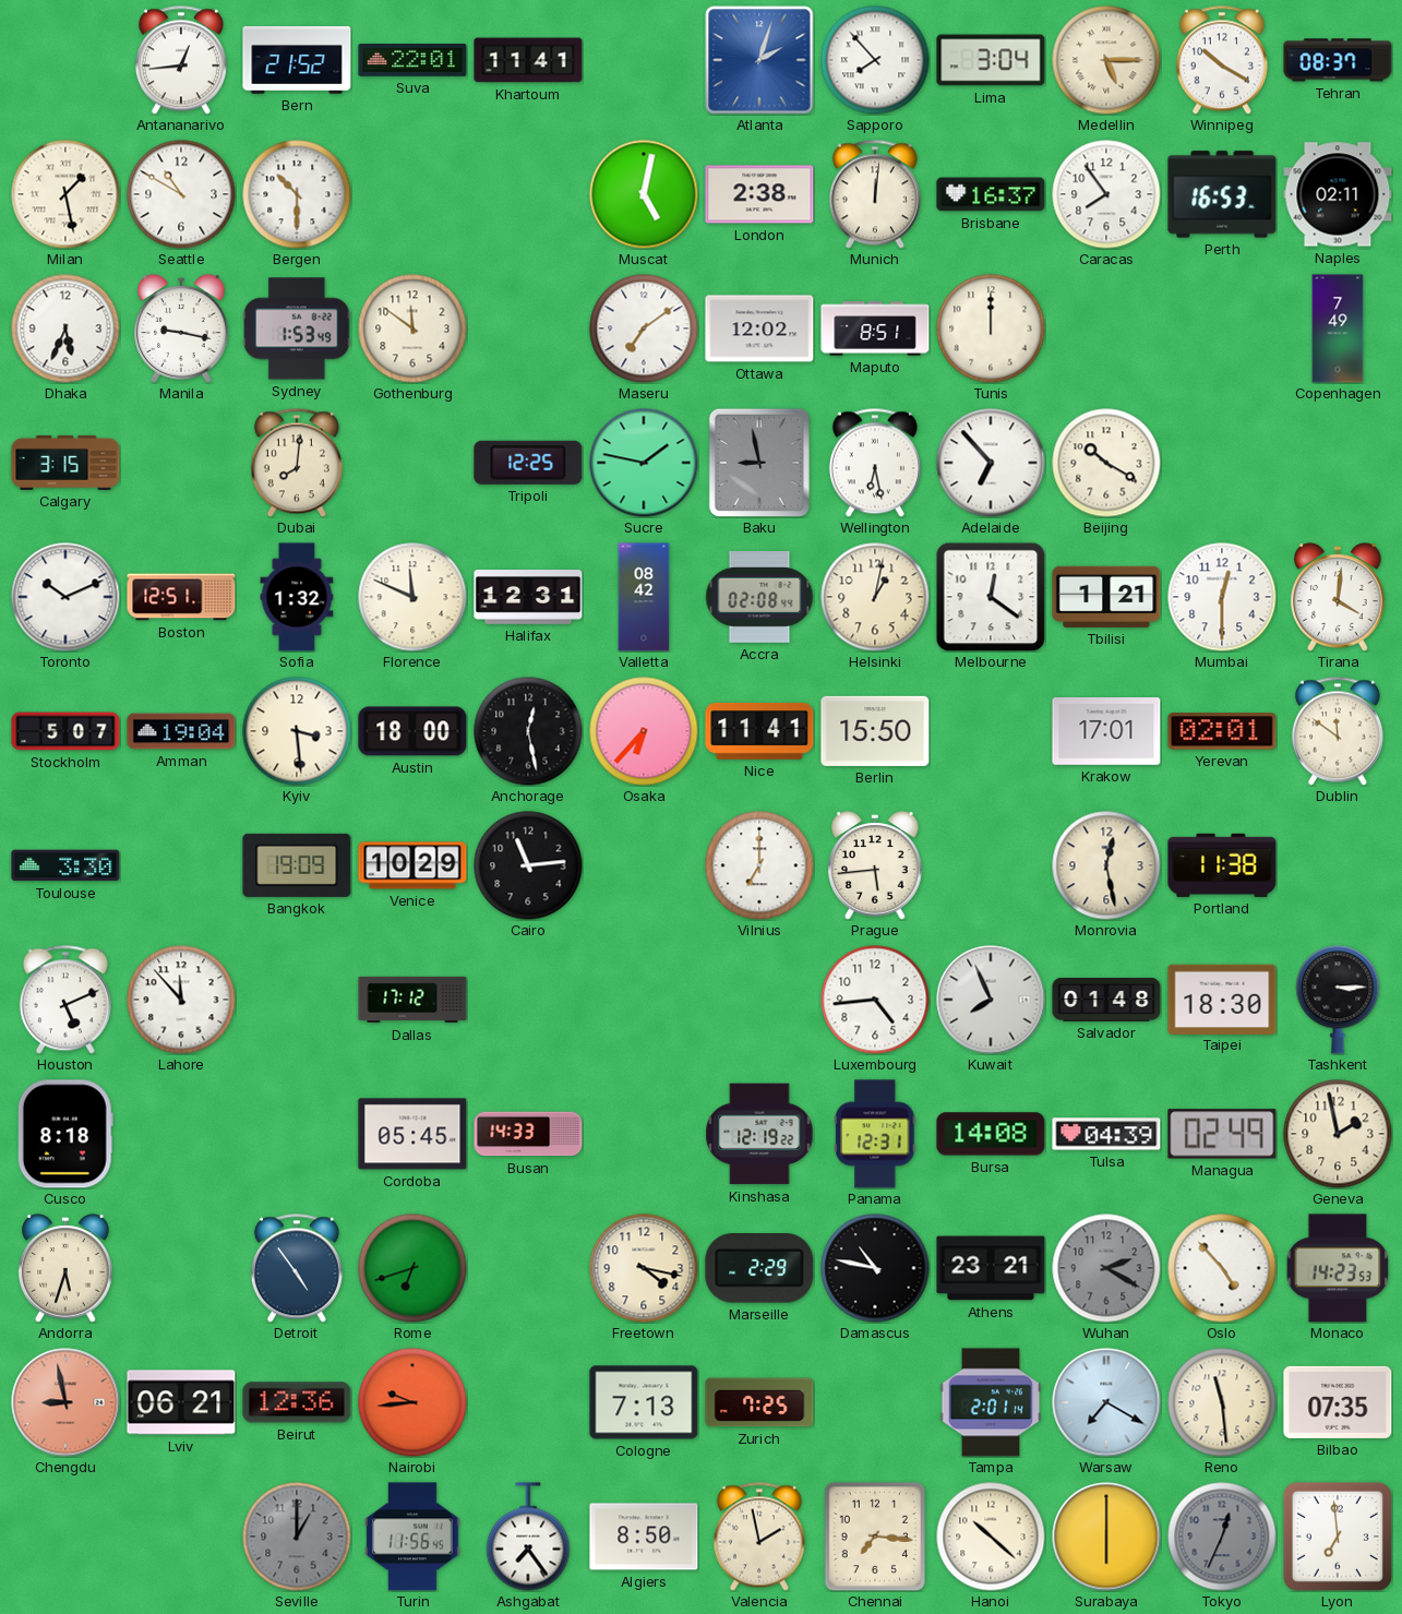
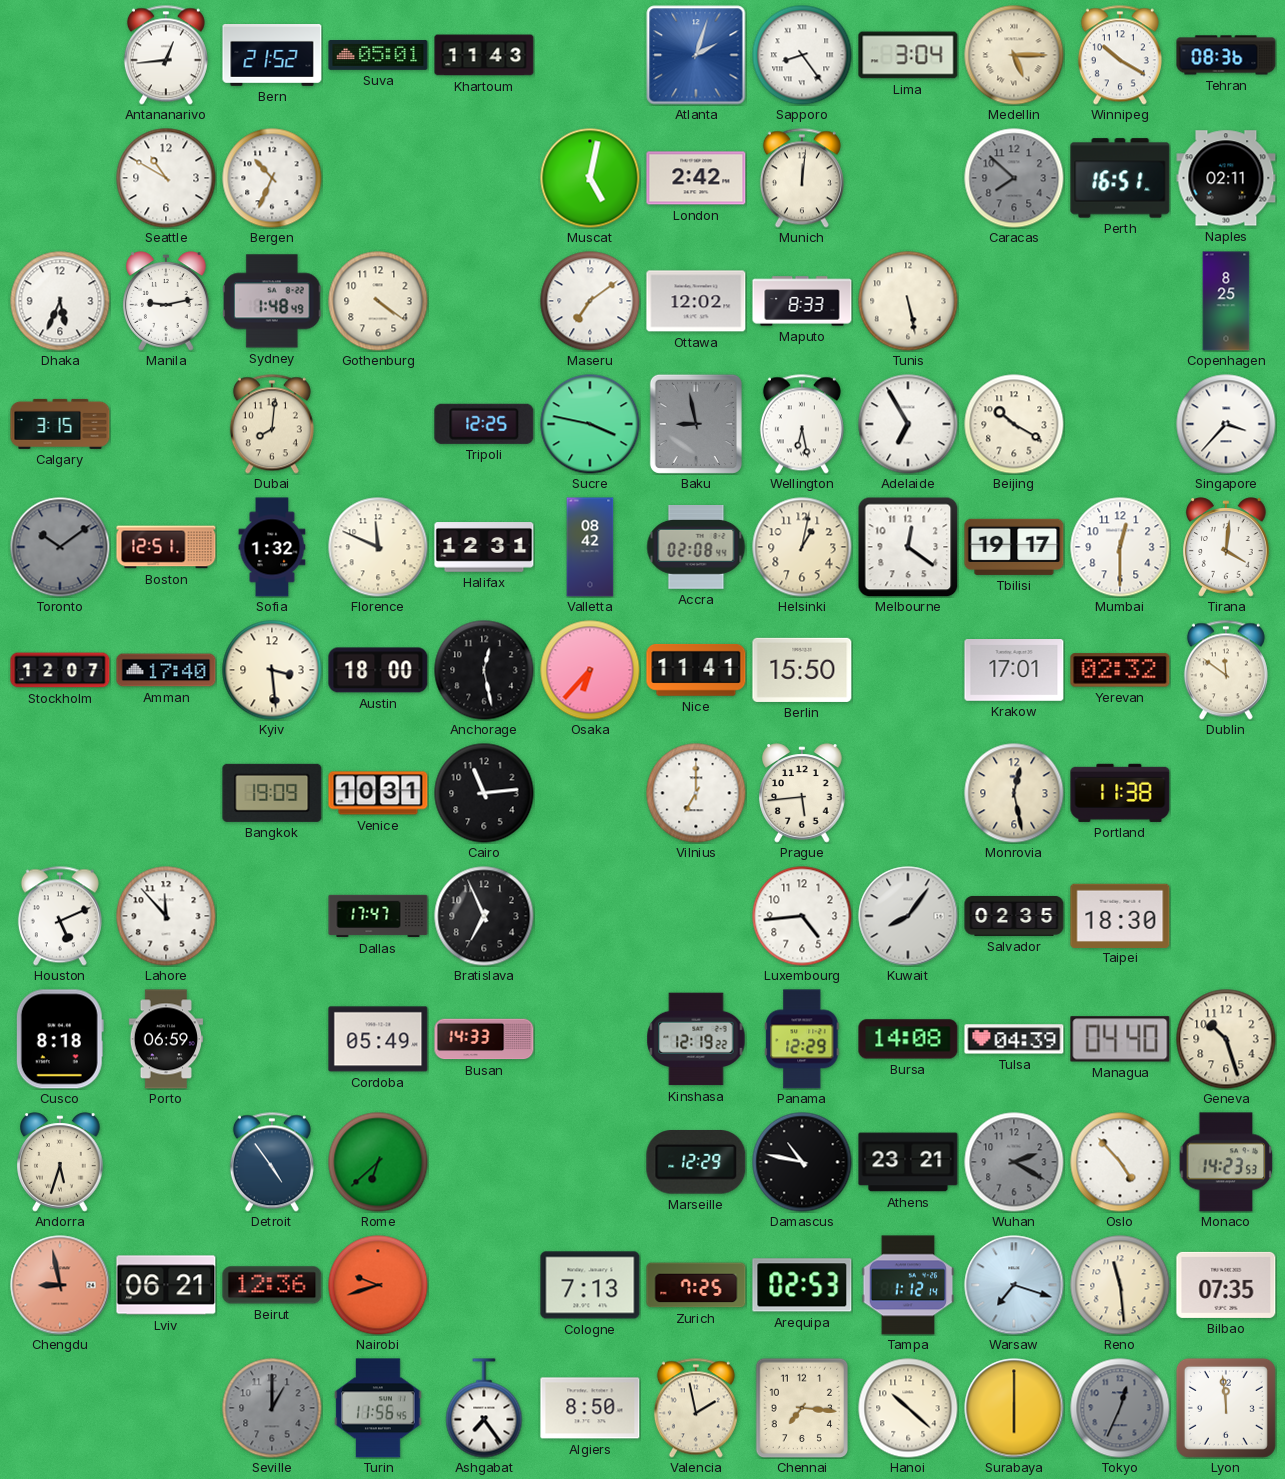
Suva: 22:01 -> 05:01
Khartoum: 11:41 -> 11:43
Sapporo: 7:53 -> 8:24
Tehran: 08:37 -> 08:36
Milan: 1:28 -> none
Bergen: 10:30 -> 10:34
London: 2:38 -> 2:42
Brisbane: 16:37 -> none
Caracas: 7:54 -> 7:52
Caracas dial: white -> grey
Perth: 16:53 -> 16:51
Manila: 9:17 -> 9:13
Sydney: 1:53 -> 1:48
Gothenburg: 11:51 -> 4:21
Maputo: 8:51 -> 8:33
Tunis: 12:00 -> 5:28
Copenhagen: 7:49 -> 8:25
Sucre: 1:47 -> 3:47
Adelaide: 6:53 -> 6:55
Singapore: none -> 3:37
Toronto: 10:11 -> 10:09
Toronto dial: white -> grey
Tbilisi: 1:21 -> 19:17
Stockholm: 5:07 -> 12:07
Amman: 19:04 -> 17:40
Yerevan: 02:01 -> 02:32
Toulouse: 3:30 -> none
Venice: 10:29 -> 10:31
Dallas: 17:12 -> 17:47
Bratislava: none -> 6:56
Kuwait: 7:56 -> 8:06
Salvador: 01:48 -> 02:35
Tashkent: 3:15 -> none
Porto: none -> 06:59
Cordoba: 05:45 -> 05:49
Panama: 12:31 -> 12:29
Managua: 02:49 -> 04:40
Geneva: 1:58 -> 10:27
Rome: 6:42 -> 6:38
Freetown: 4:17 -> none
Marseille: 2:29 -> 12:29
Nairobi: 9:44 -> 9:42
Arequipa: none -> 02:53
Tampa: 2:01 -> 1:12
Warsaw: 7:20 -> 7:18
Lyon: 6:59 -> 11:59
